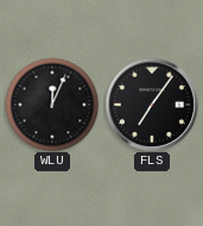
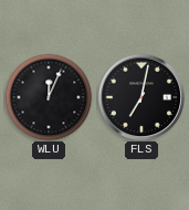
FLS: 7:06 -> 7:02
